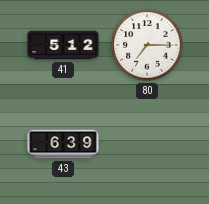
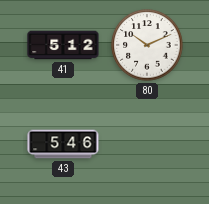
80: 7:15 -> 10:11
43: 6:39 -> 5:46
